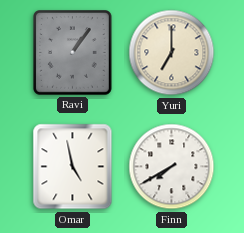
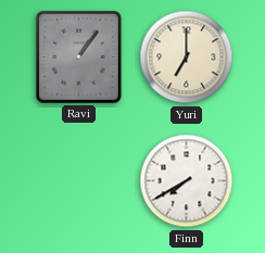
Omar: 4:58 -> none
